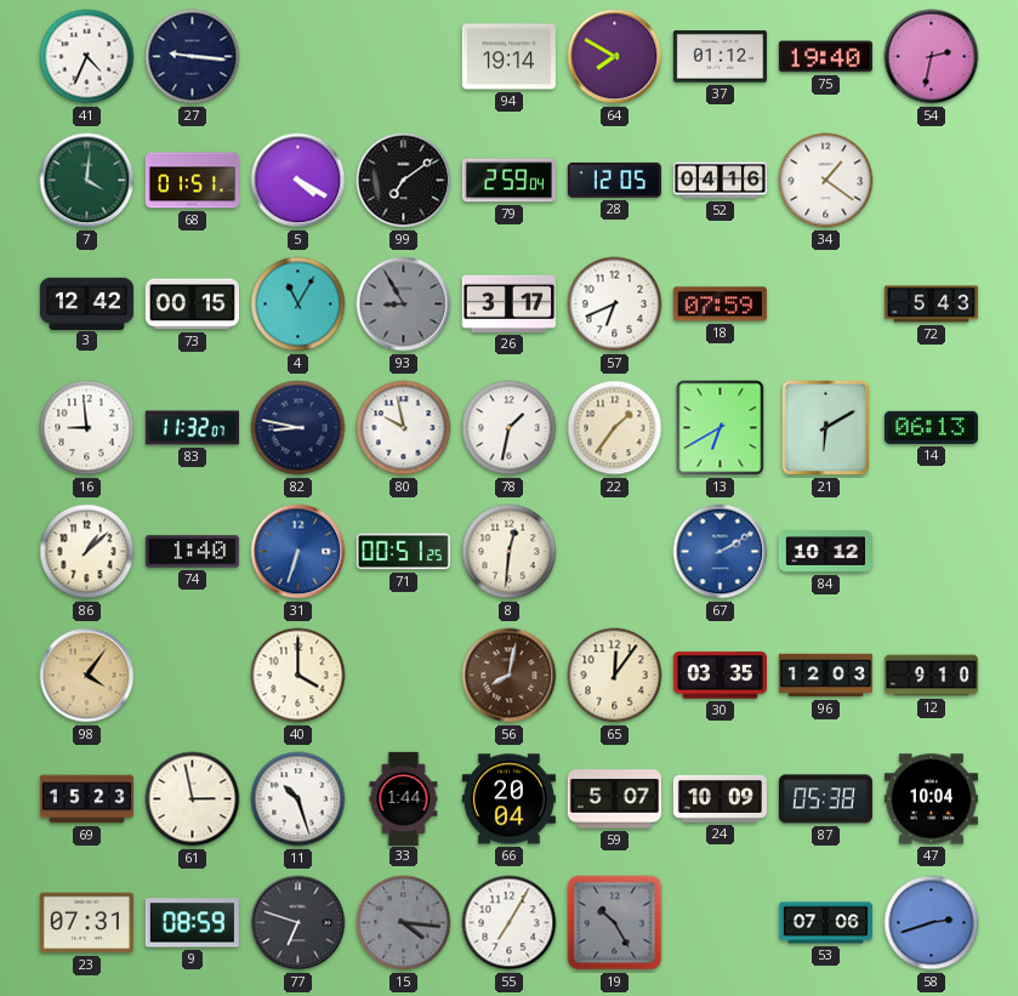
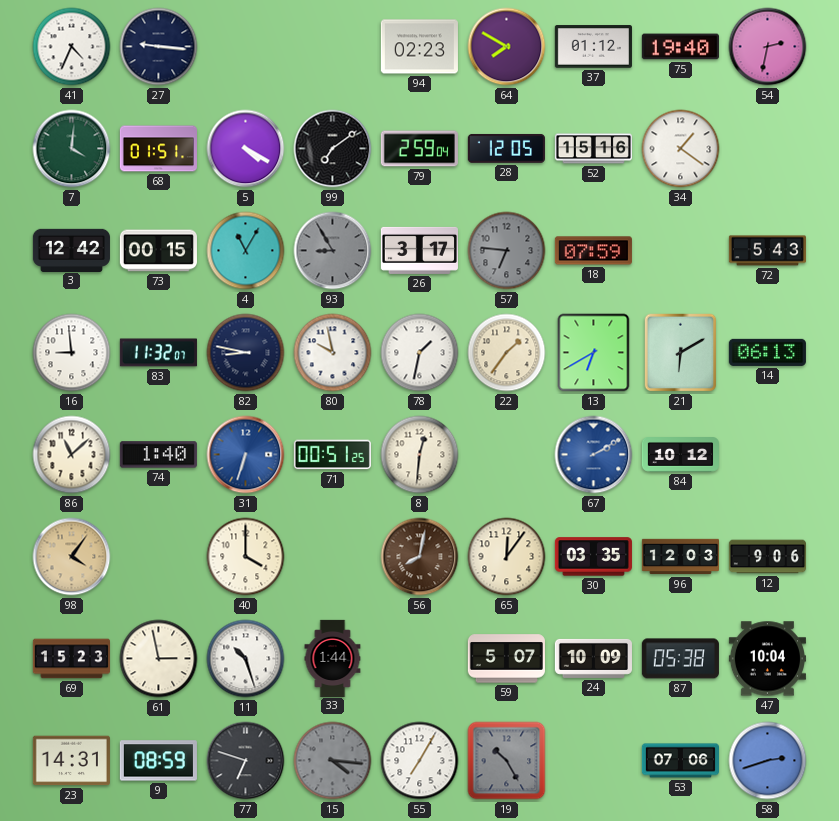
94: 19:14 -> 02:23
52: 04:16 -> 15:16
57: 6:41 -> 6:46
57 dial: white -> grey
86: 1:08 -> 11:08
12: 9:10 -> 9:06
66: 20:04 -> none
23: 07:31 -> 14:31
